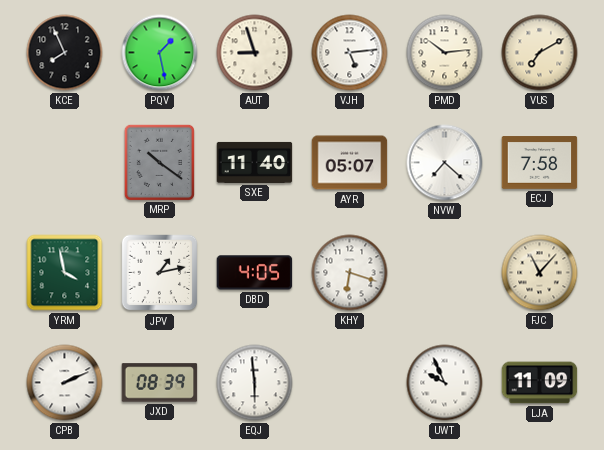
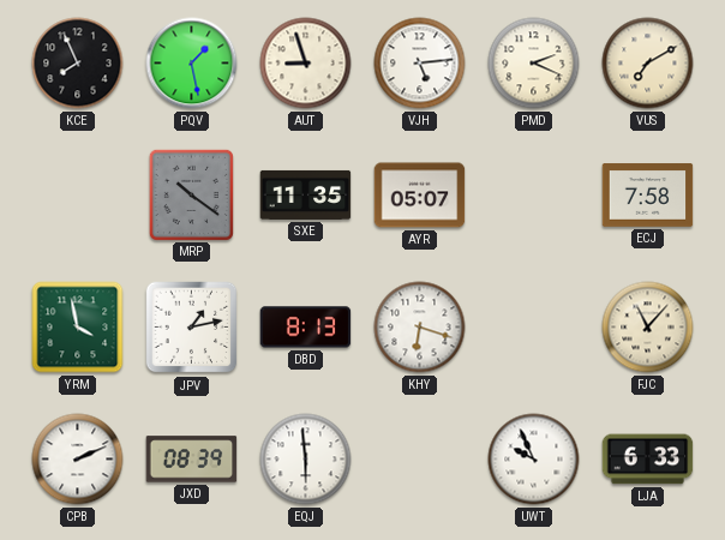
PMD: 10:14 -> 2:19
SXE: 11:40 -> 11:35
NVW: 7:22 -> none
DBD: 4:05 -> 8:13
LJA: 11:09 -> 6:33
